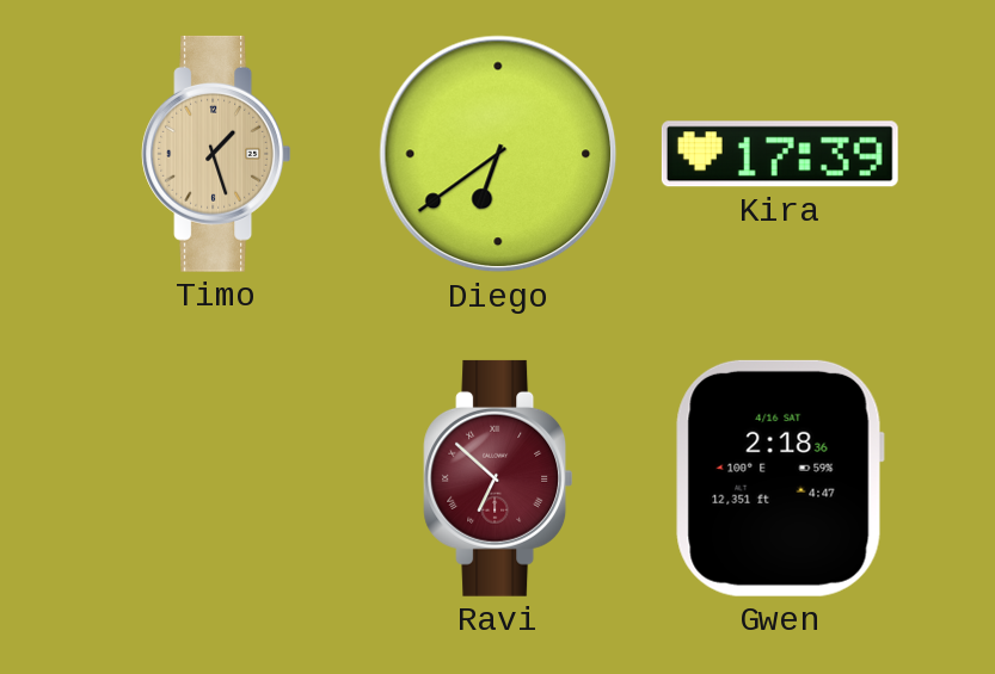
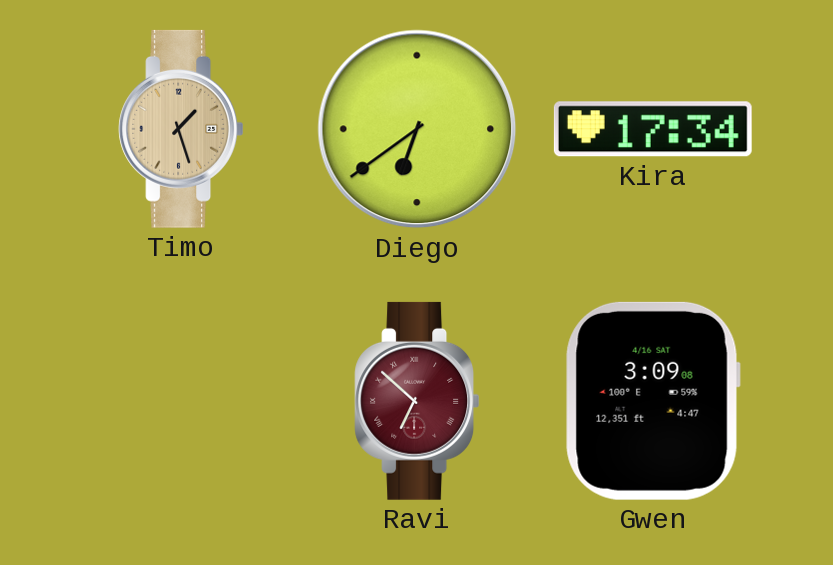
Kira: 17:39 -> 17:34
Gwen: 2:18 -> 3:09
